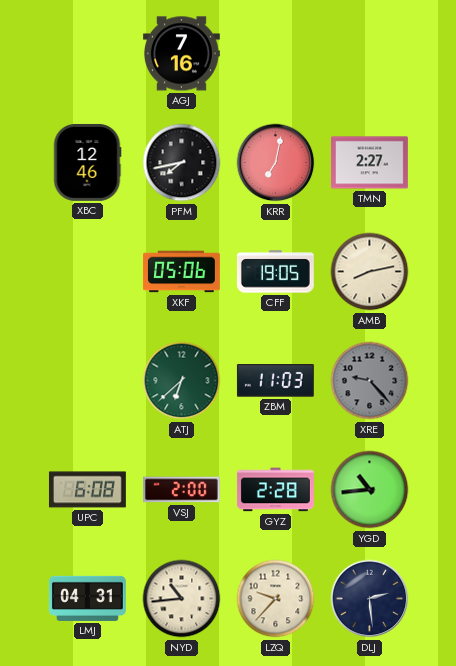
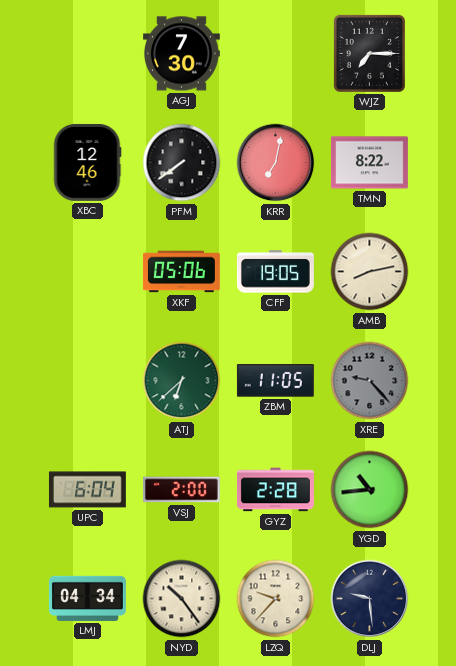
AGJ: 7:16 -> 7:30
WJZ: none -> 7:15
PFM: 7:43 -> 7:39
TMN: 2:27 -> 8:22
ZBM: 11:03 -> 11:05
UPC: 6:08 -> 6:04
LMJ: 04:31 -> 04:34
NYD: 10:44 -> 10:24
DLJ: 2:29 -> 9:29
